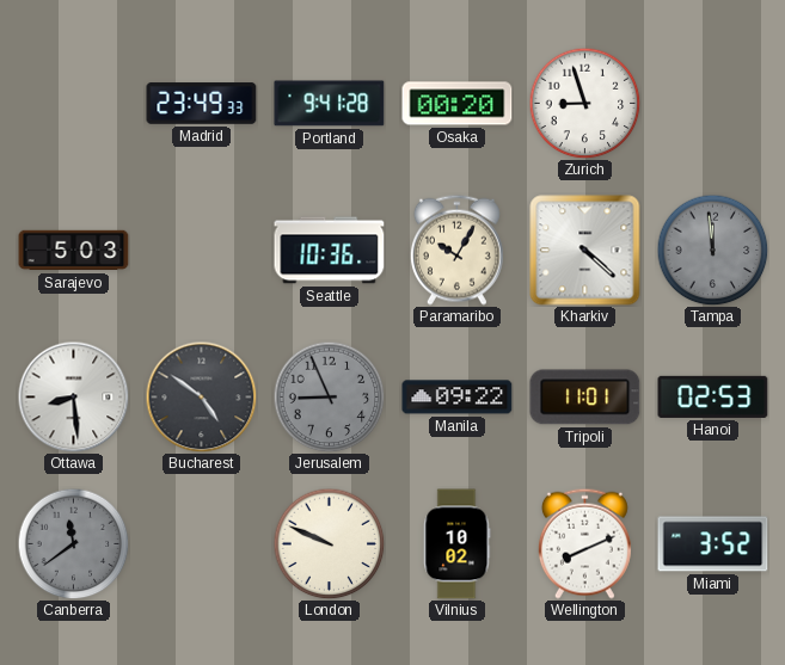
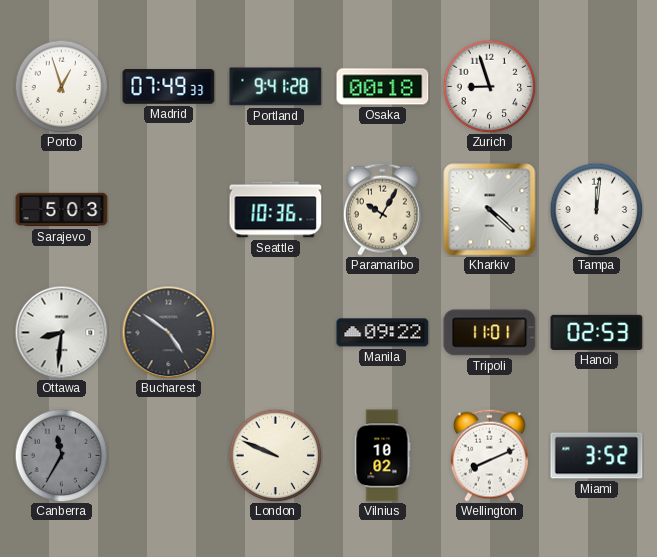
Porto: none -> 12:57
Madrid: 23:49 -> 07:49
Osaka: 00:20 -> 00:18
Tampa: 11:59 -> 12:01
Tampa dial: grey -> white
Ottawa: 8:29 -> 8:31
Jerusalem: 8:56 -> none
Canberra: 11:39 -> 11:35
